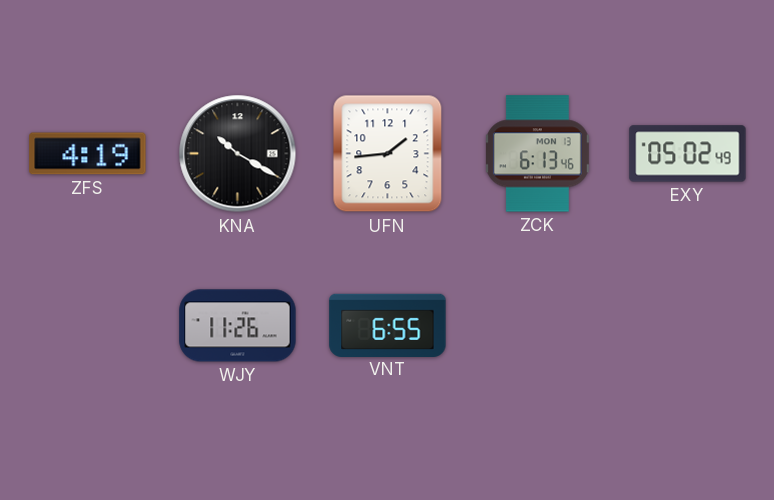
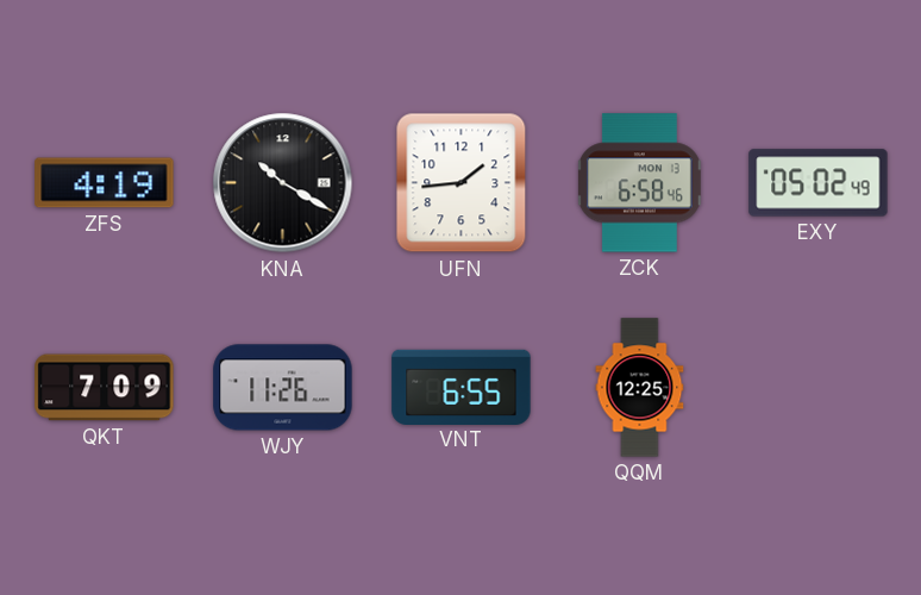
ZCK: 6:13 -> 6:58
QKT: none -> 7:09
QQM: none -> 12:25
